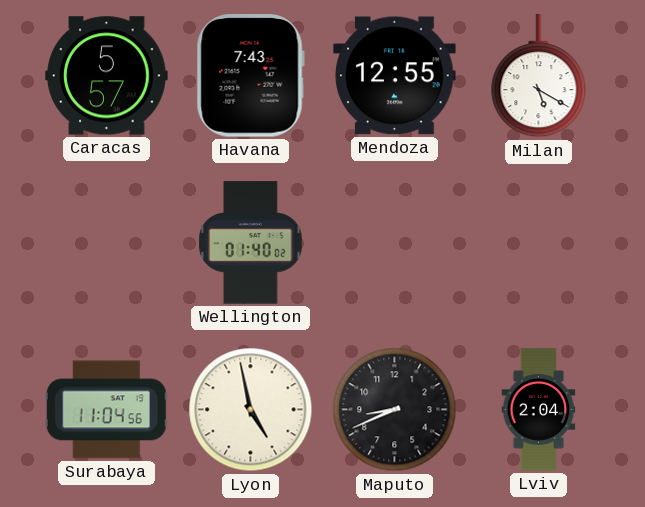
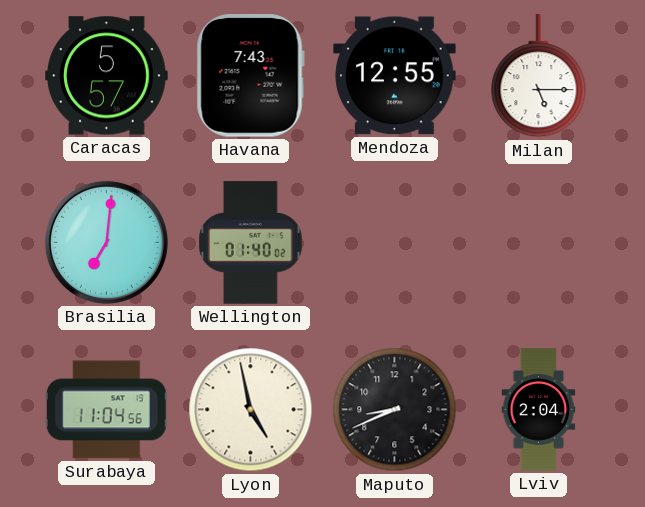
Milan: 5:20 -> 5:15
Brasilia: none -> 7:01
